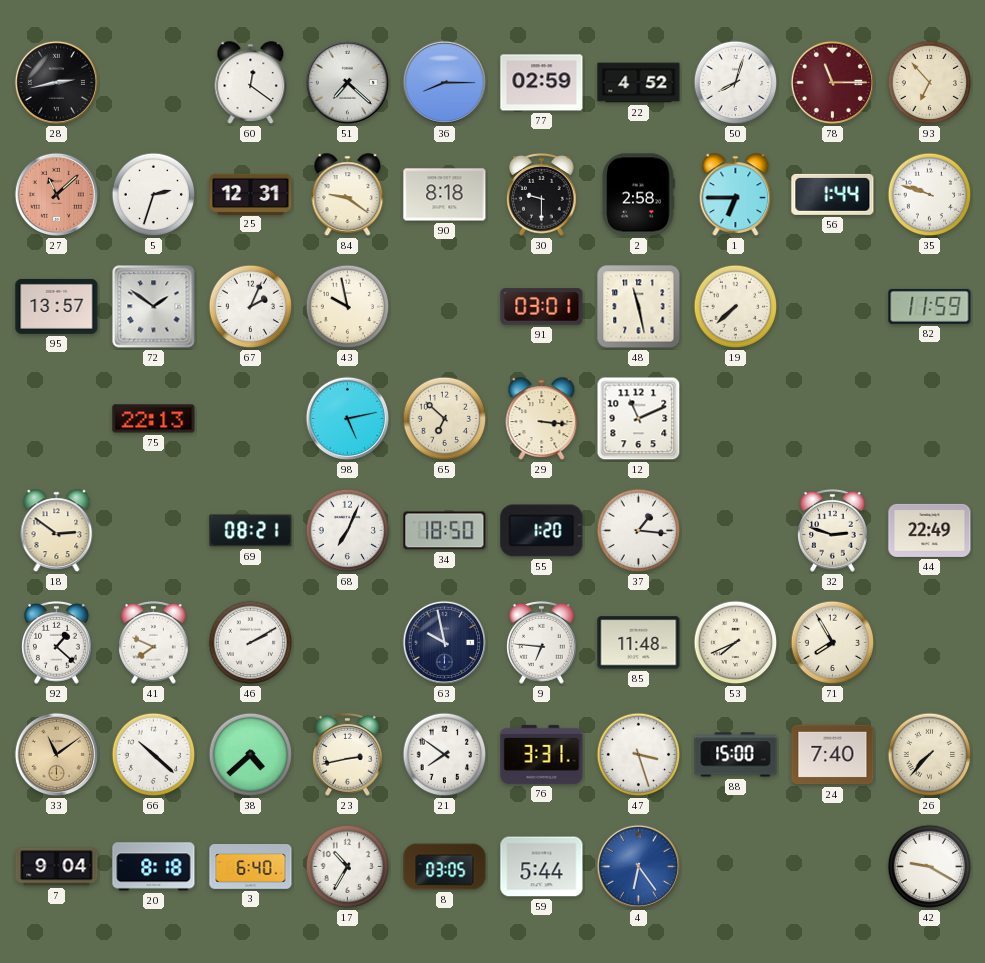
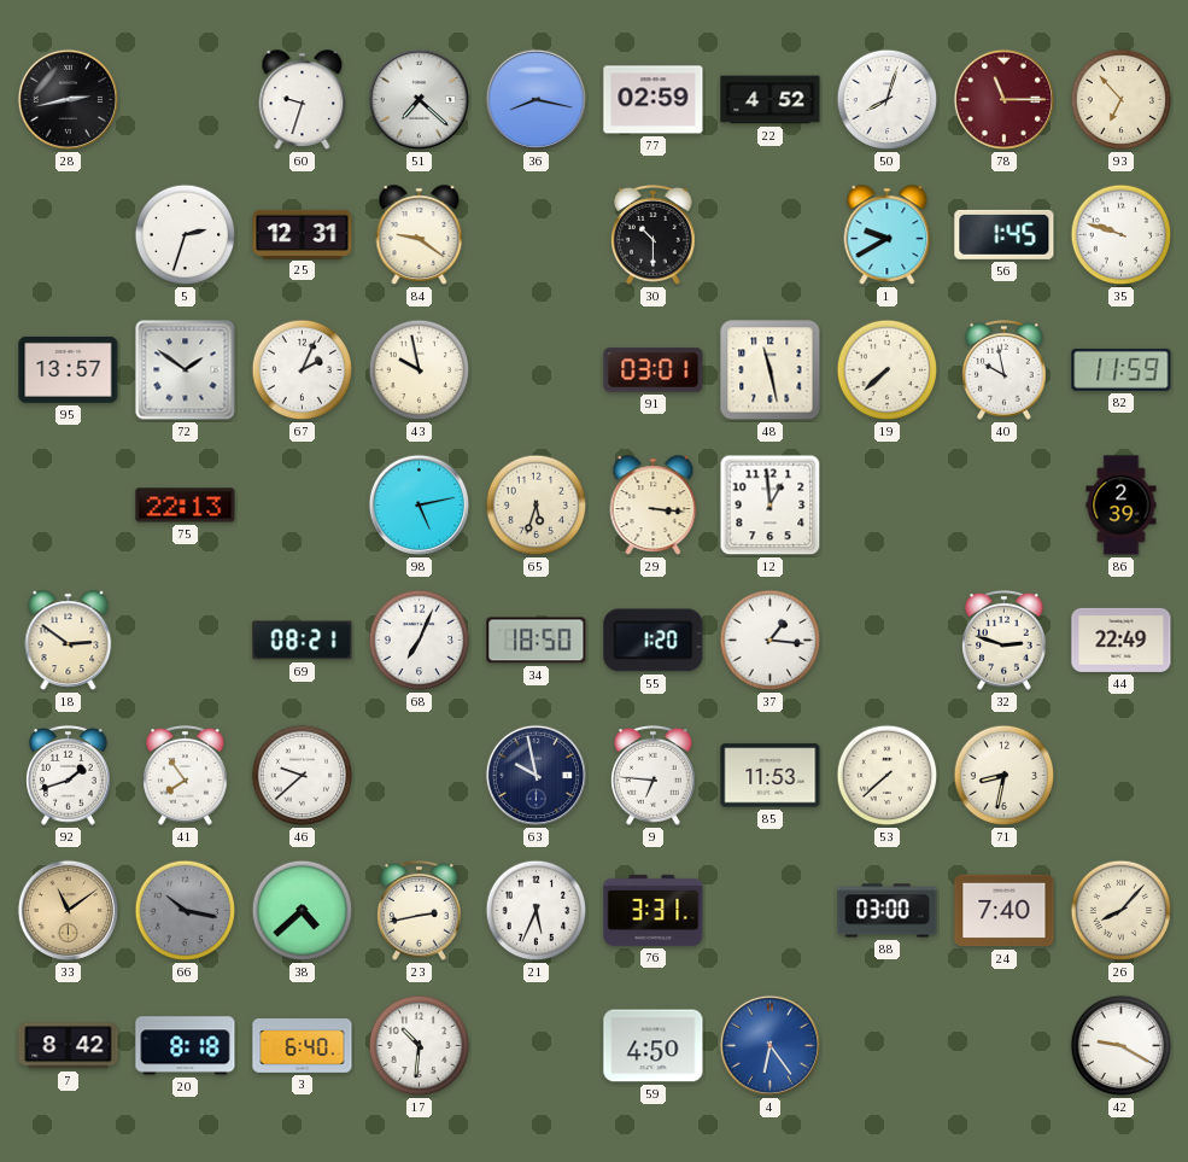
60: 12:21 -> 9:33
36: 8:15 -> 8:17
27: 11:08 -> none
90: 8:18 -> none
30: 9:30 -> 10:30
2: 2:58 -> none
1: 6:45 -> 9:40
56: 1:44 -> 1:45
40: none -> 9:58
65: 6:52 -> 5:33
12: 11:11 -> 12:59
86: none -> 2:39
92: 1:22 -> 1:42
41: 7:49 -> 7:54
46: 2:10 -> 9:38
85: 11:48 -> 11:53
53: 7:41 -> 7:38
71: 7:55 -> 8:32
66: 10:22 -> 10:17
66 dial: white -> grey
21: 7:51 -> 5:34
47: 3:27 -> none
88: 15:00 -> 03:00
26: 7:37 -> 8:07
7: 9:04 -> 8:42
17: 10:35 -> 10:31
8: 03:05 -> none
59: 5:44 -> 4:50
